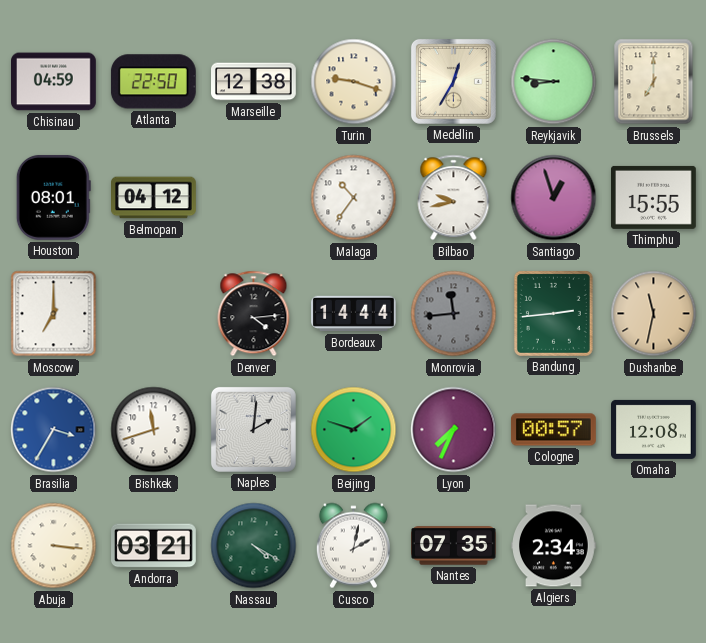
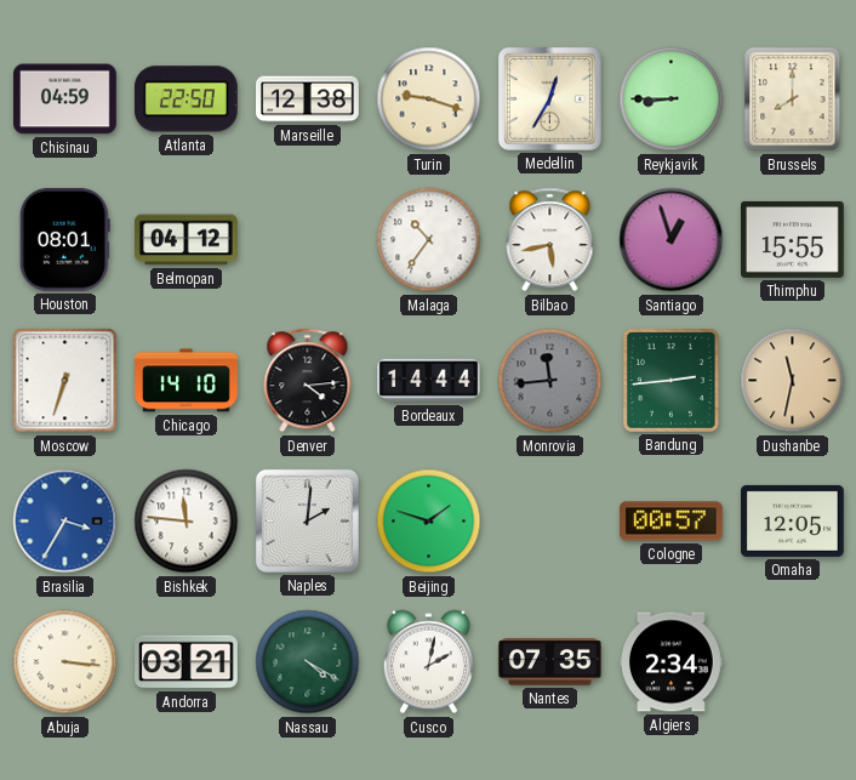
Reykjavik: 8:46 -> 8:45
Brussels: 7:00 -> 8:00
Bilbao: 9:43 -> 5:43
Moscow: 7:00 -> 6:33
Chicago: none -> 14:10
Bishkek: 11:42 -> 11:46
Lyon: 7:34 -> none
Omaha: 12:08 -> 12:05
